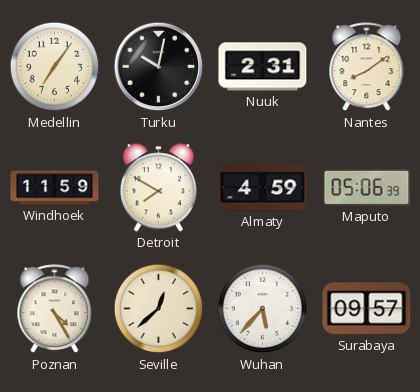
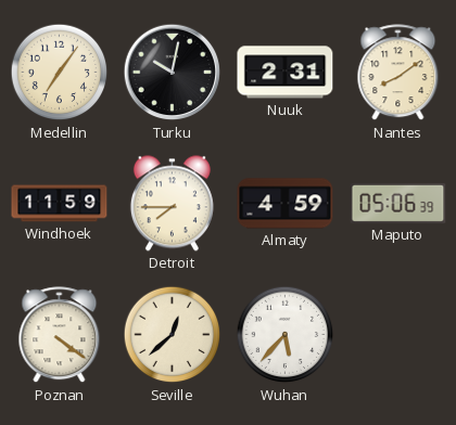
Detroit: 7:50 -> 7:45
Poznan: 4:25 -> 4:21
Surabaya: 09:57 -> none
